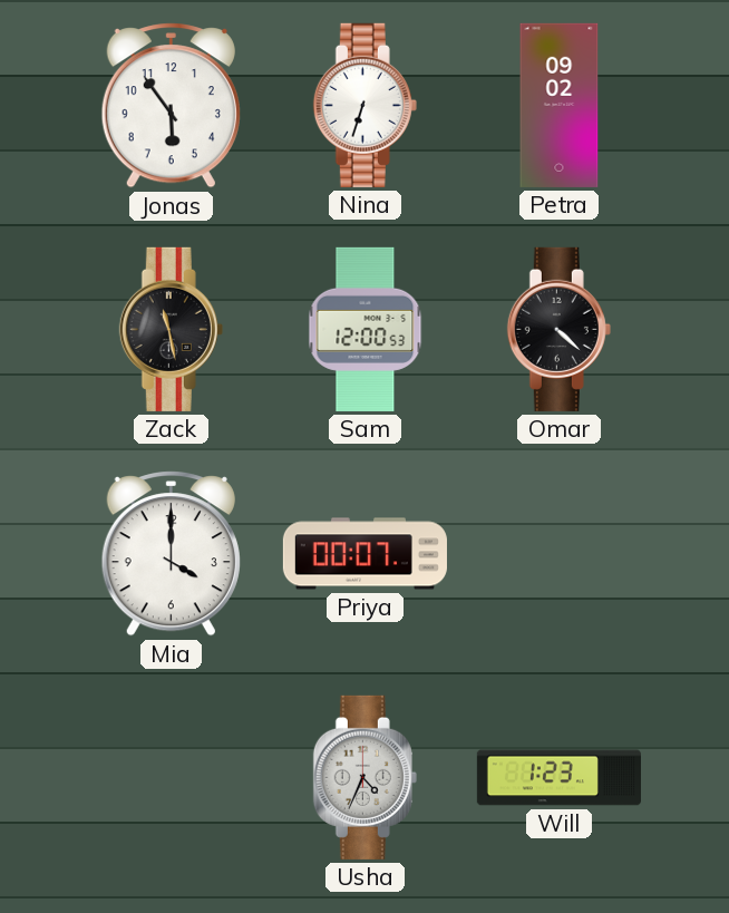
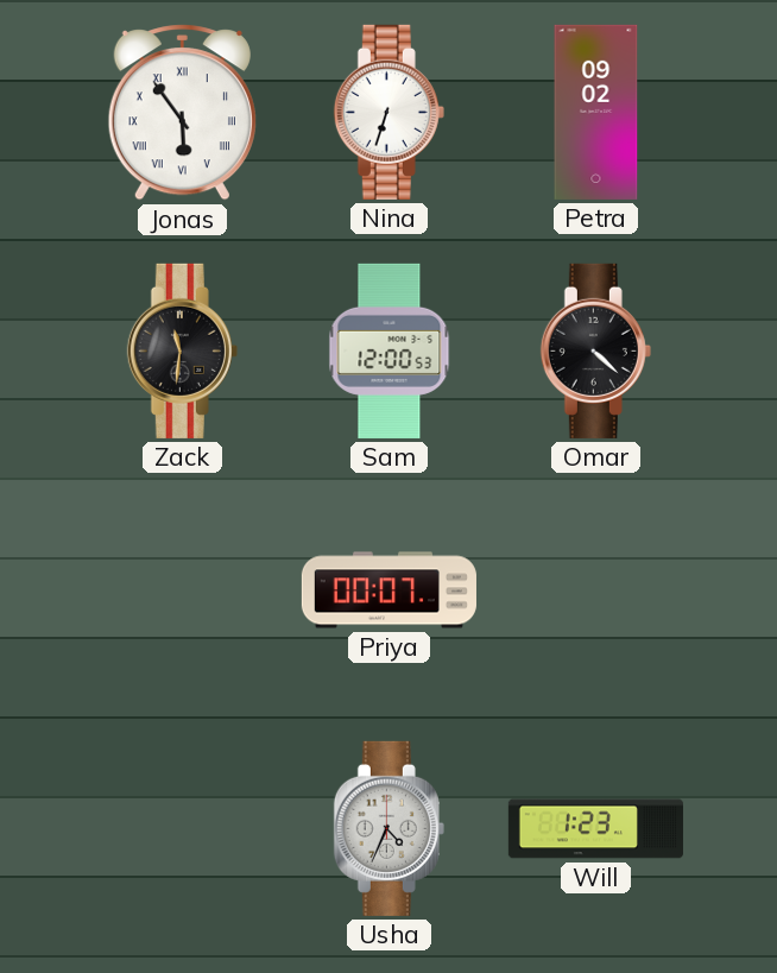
Jonas numerals: Arabic -> Roman
Zack: 11:28 -> 11:31
Mia: 4:00 -> none
